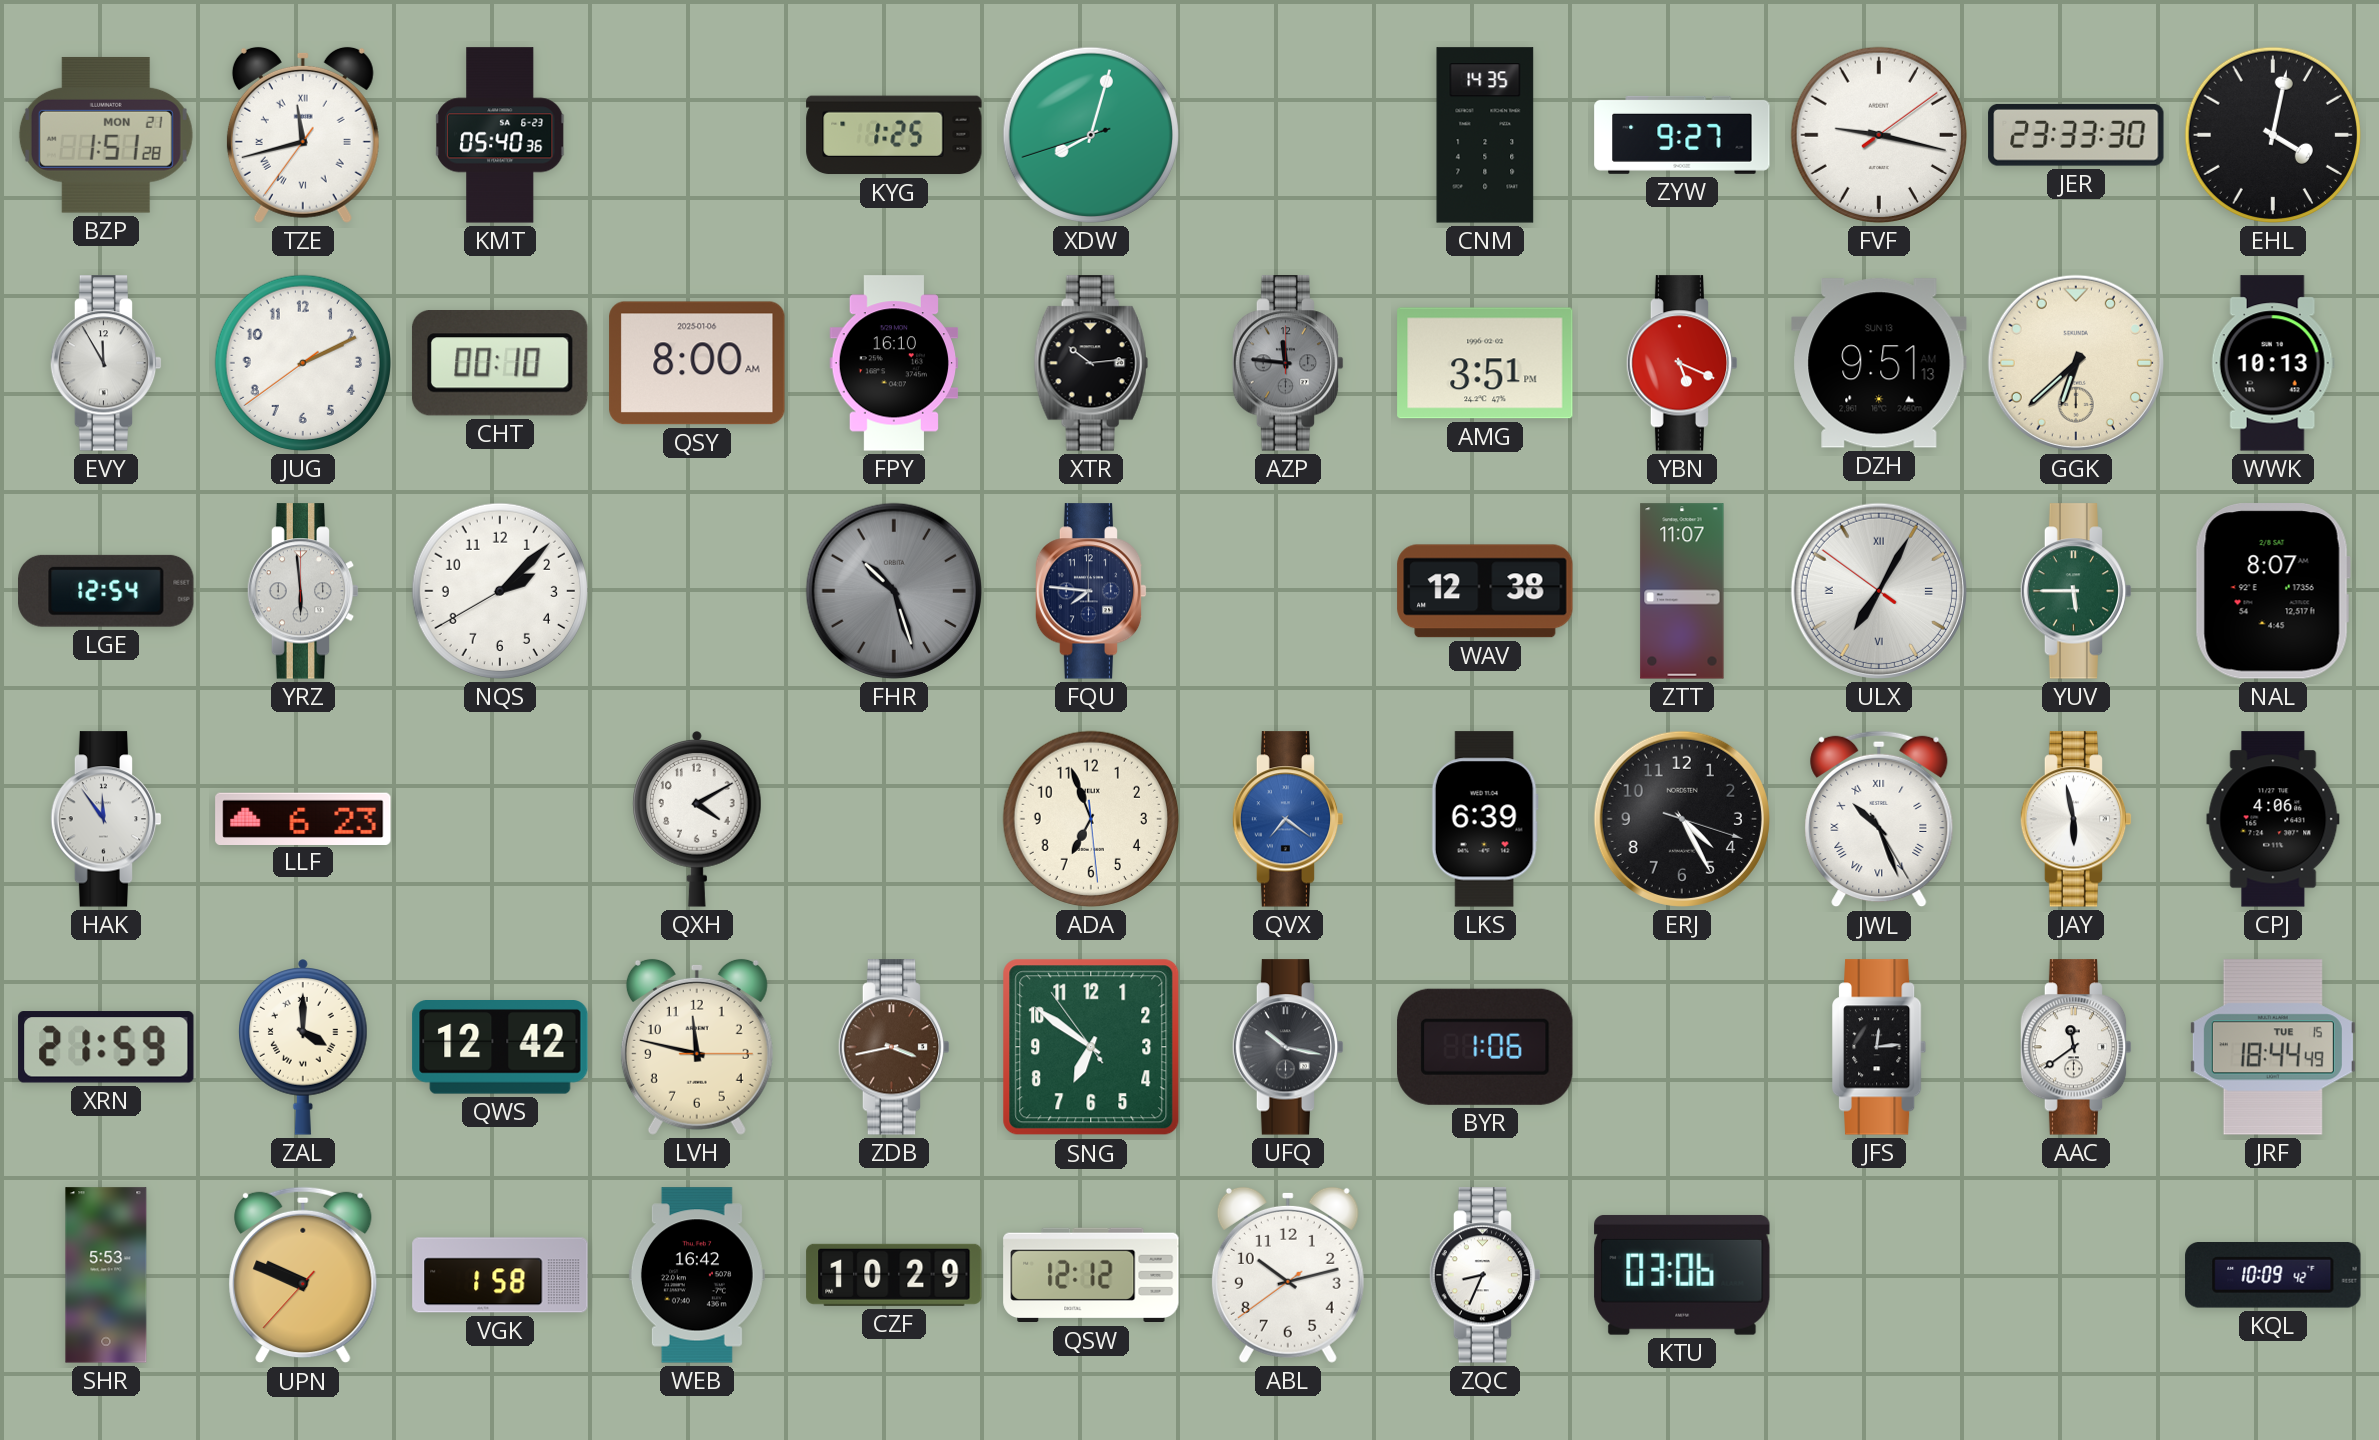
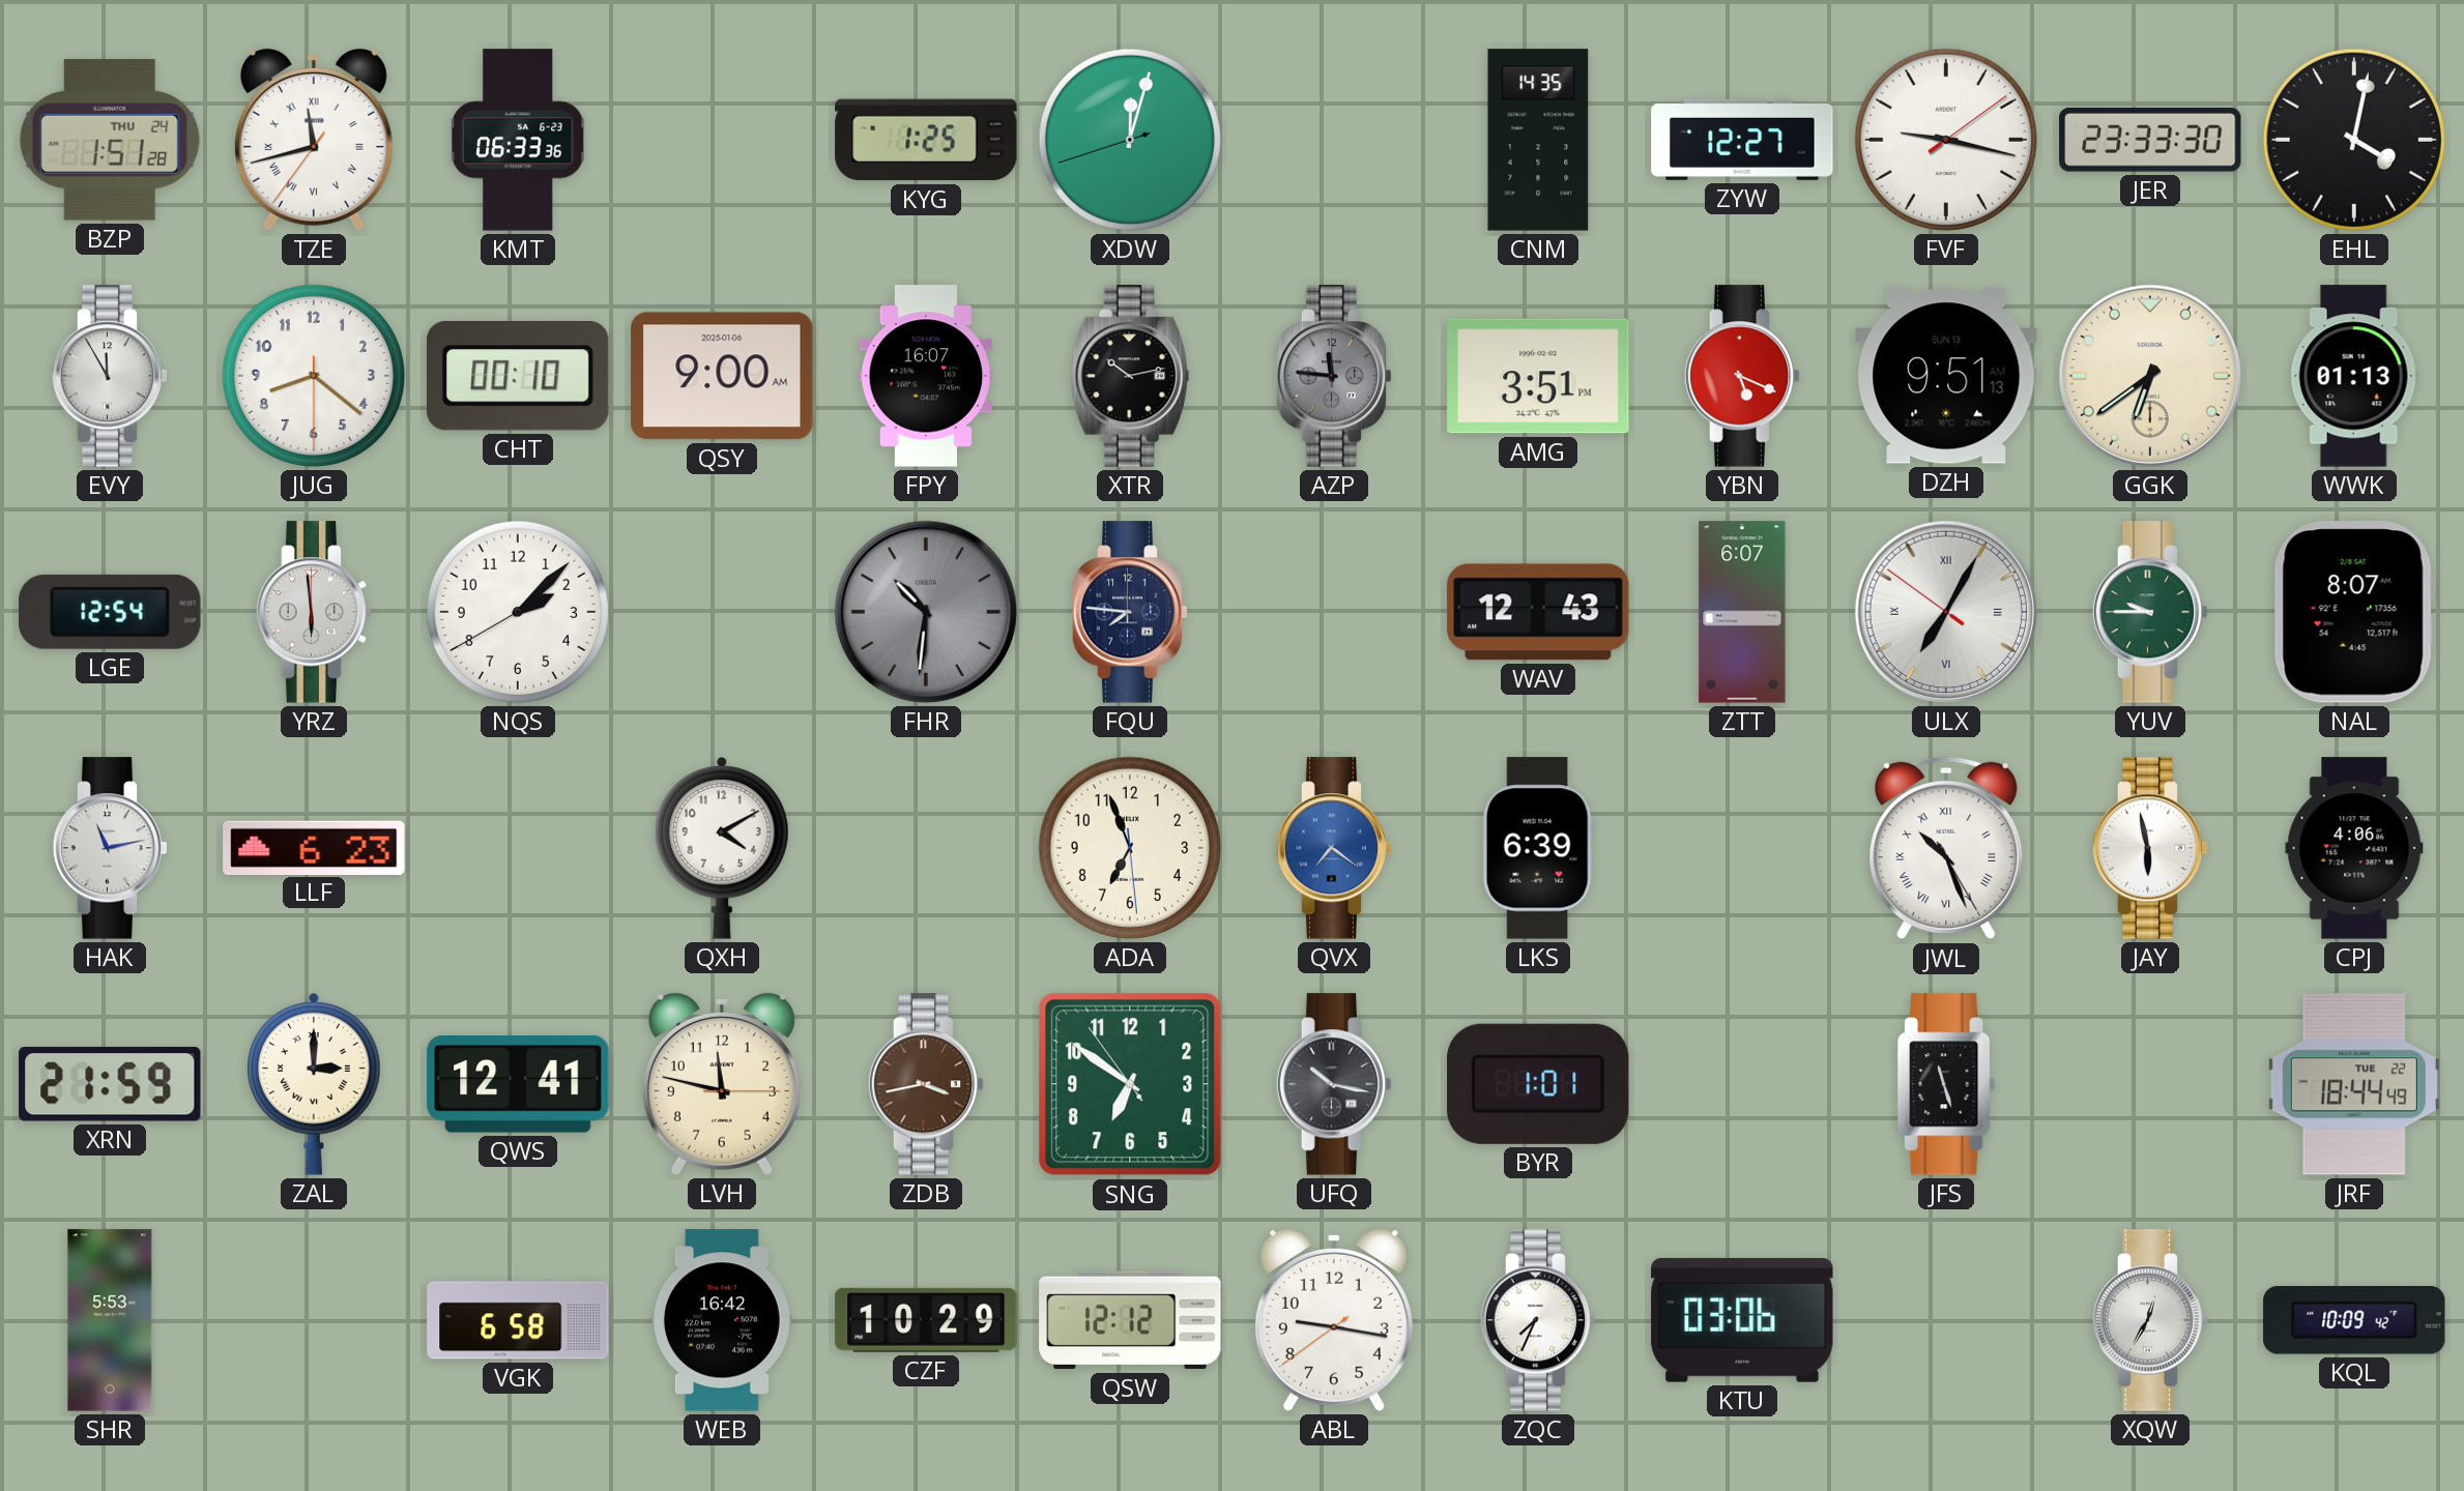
BZP date: MON 21 -> THU 24
KMT: 05:40 -> 06:33
XDW: 8:02 -> 12:02
ZYW: 9:27 -> 12:27
JUG: 2:10 -> 8:21
QSY: 8:00 -> 9:00
FPY: 16:10 -> 16:07
XTR: 10:14 -> 10:13
GGK: 6:38 -> 6:39
WWK: 10:13 -> 01:13
FHR: 10:27 -> 10:31
WAV: 12:38 -> 12:43
ZTT: 11:07 -> 6:07
YUV: 5:45 -> 9:45
HAK: 11:54 -> 11:13
ERJ: 4:25 -> none
ZAL: 4:00 -> 3:00
QWS: 12:42 -> 12:41
BYR: 1:06 -> 1:01
JFS: 12:14 -> 11:27
AAC: 11:39 -> none
JRF date: TUE 15 -> TUE 22
UPN: 9:48 -> none
VGK: 1:58 -> 6:58
ABL: 10:12 -> 9:16
ZQC: 8:34 -> 7:34
XQW: none -> 12:35
